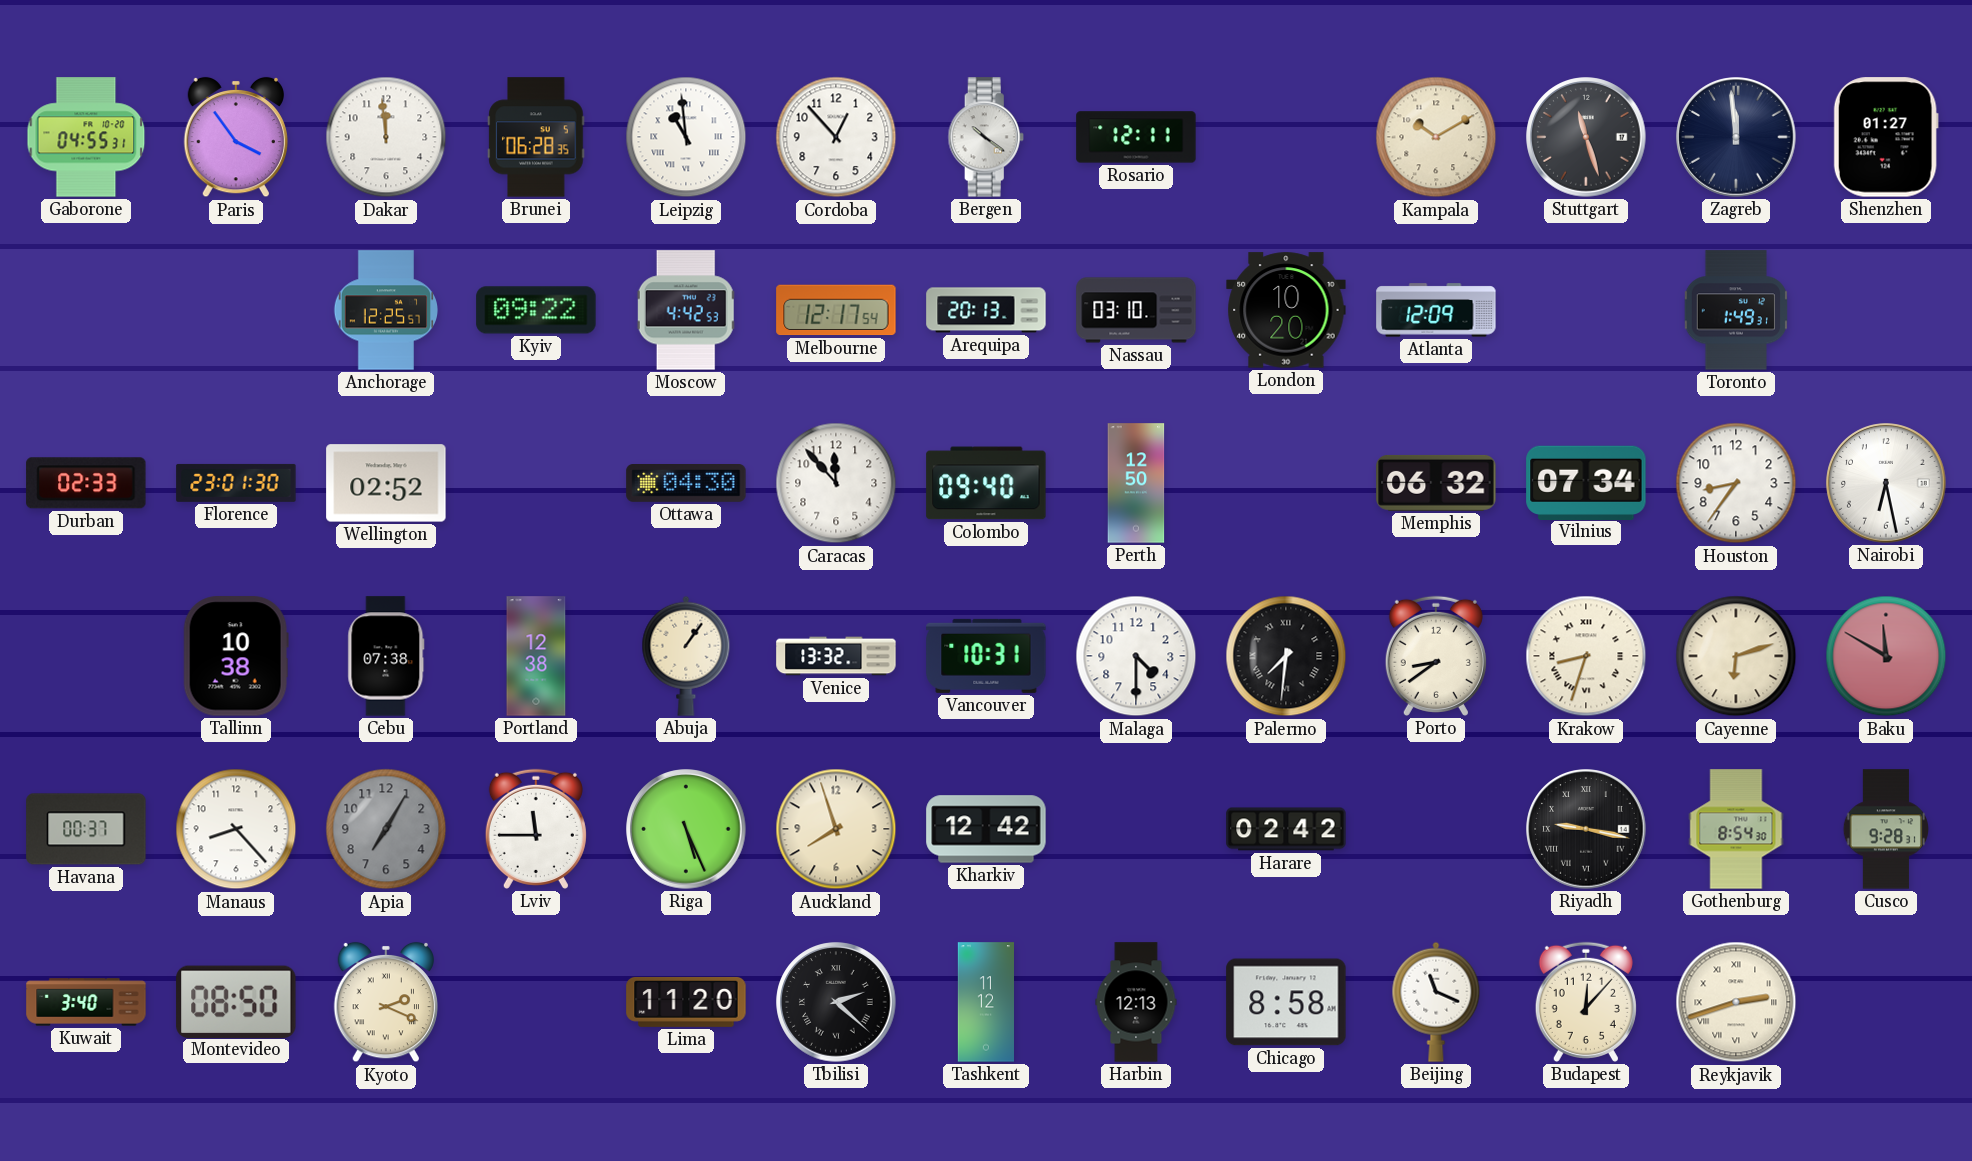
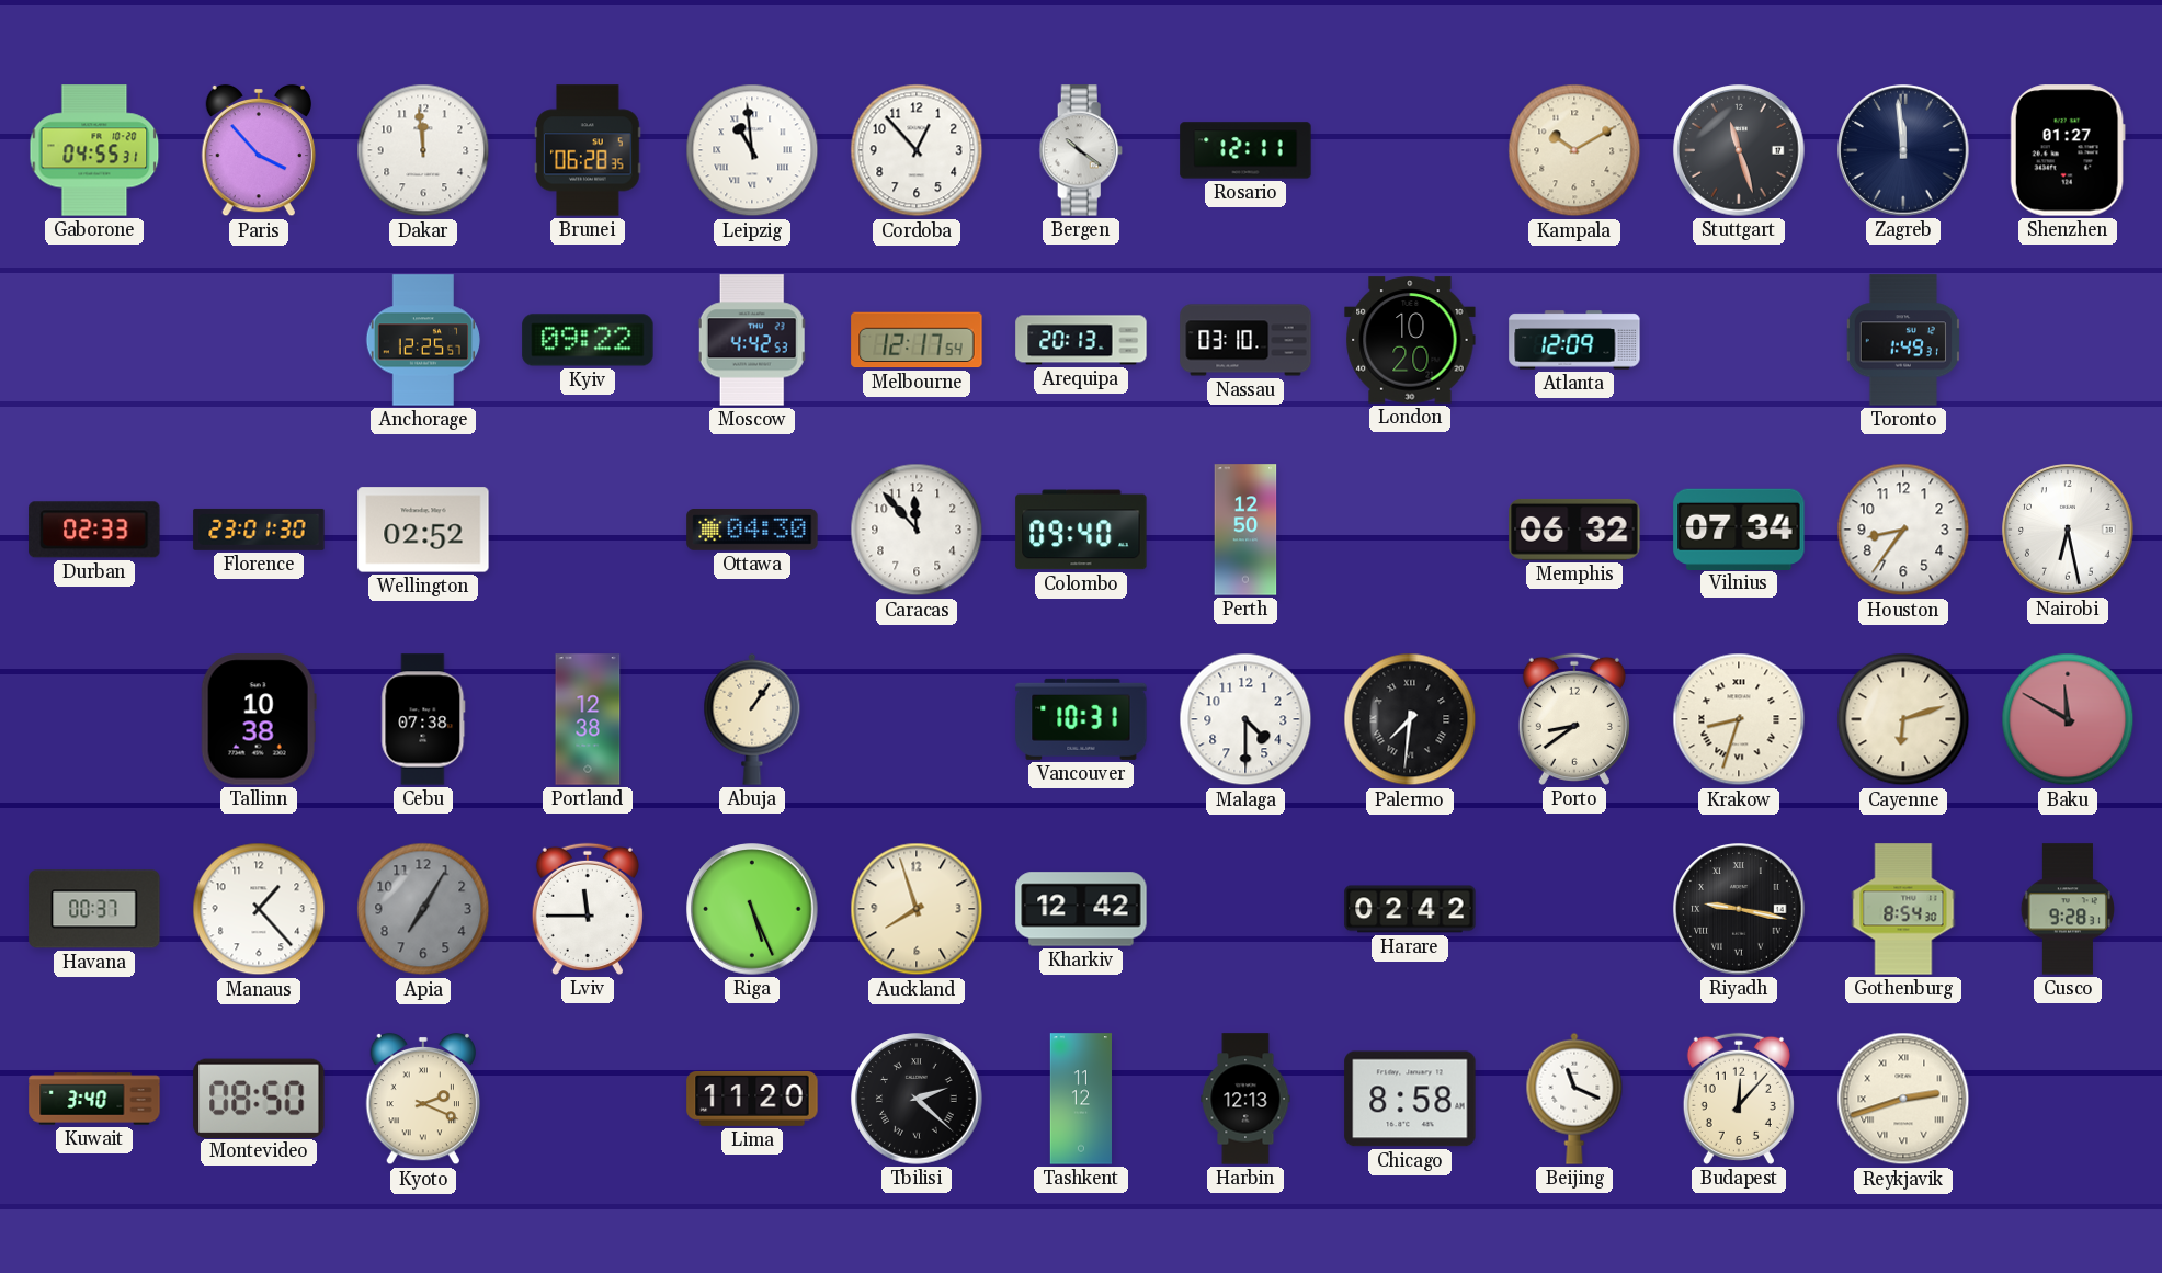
Paris: 3:54 -> 3:53
Venice: 13:32 -> none
Manaus: 8:23 -> 1:23
